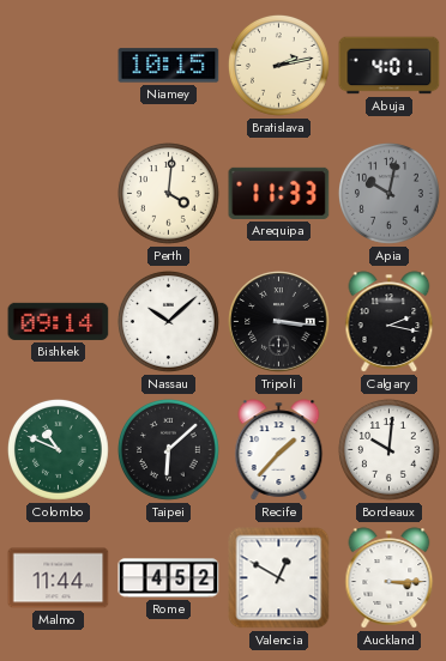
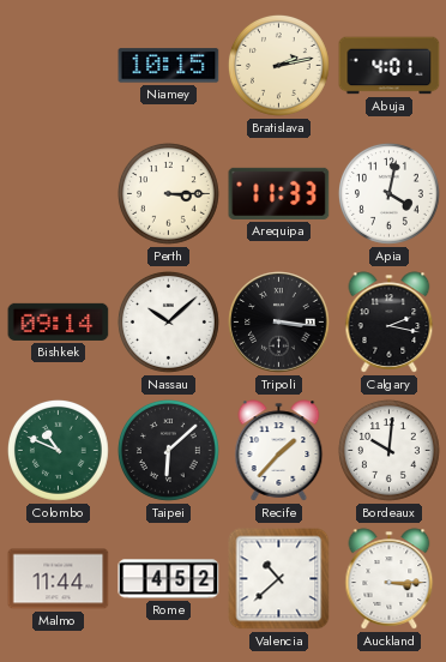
Perth: 4:01 -> 3:15
Apia: 10:02 -> 4:02
Apia dial: grey -> white
Valencia: 12:50 -> 10:38
